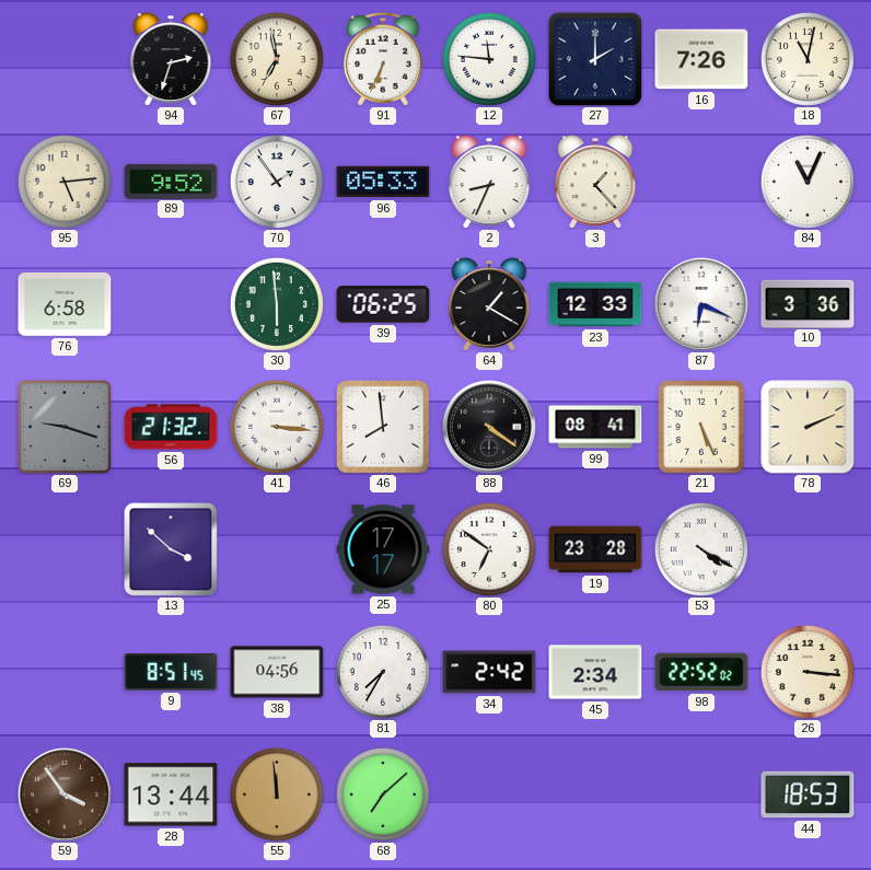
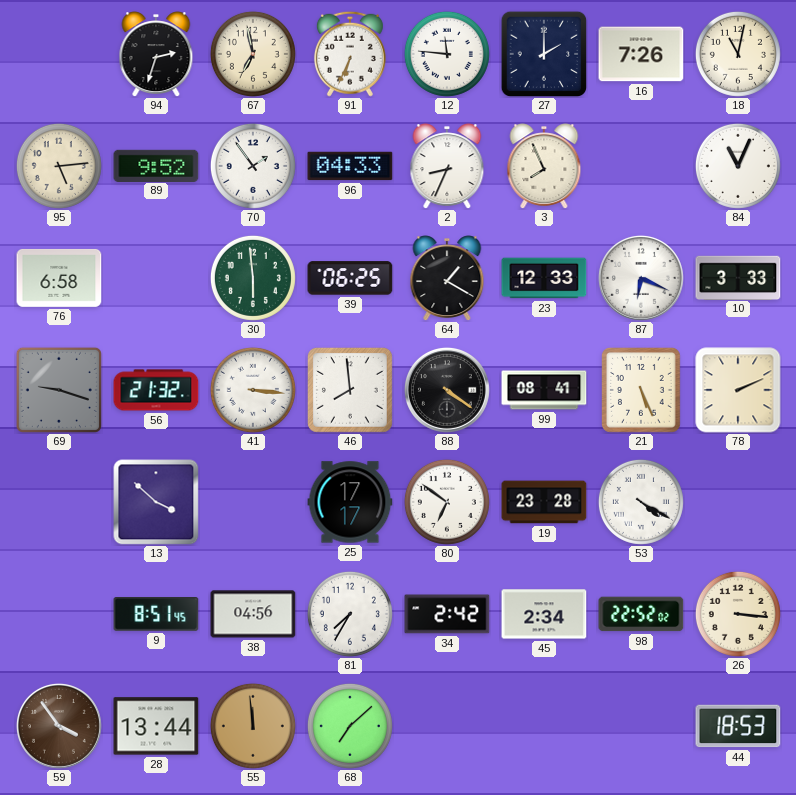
96: 05:33 -> 04:33
3: 1:23 -> 7:56
10: 3:36 -> 3:33
